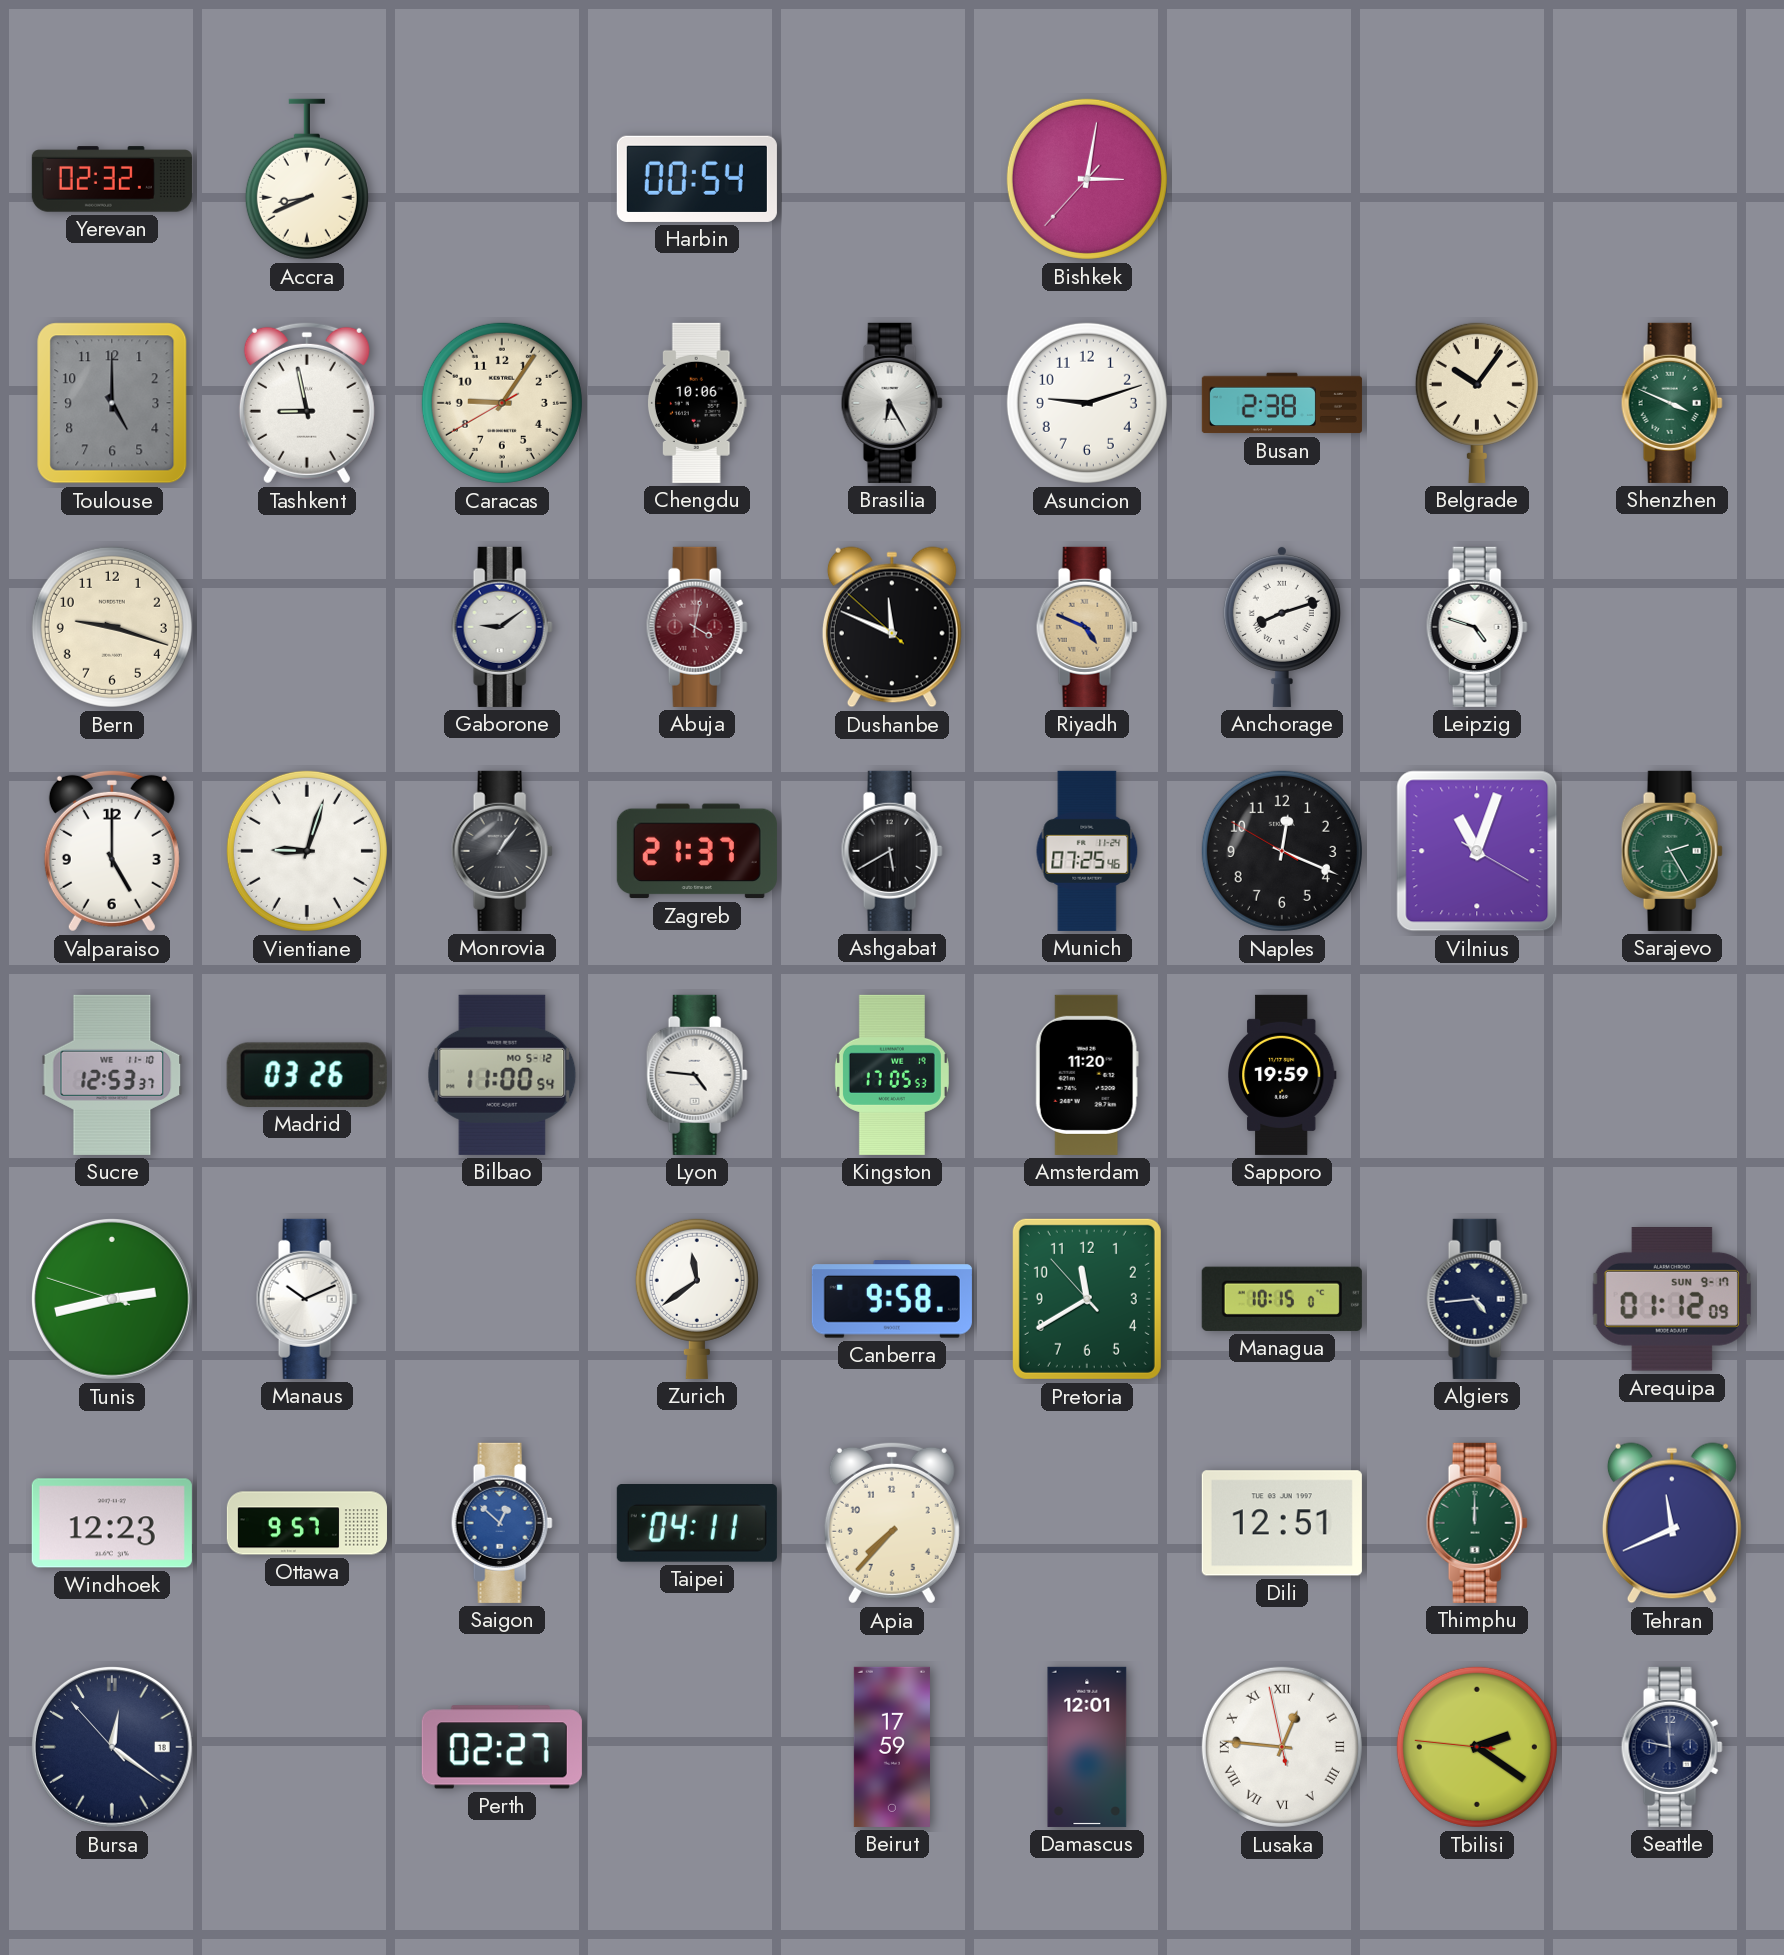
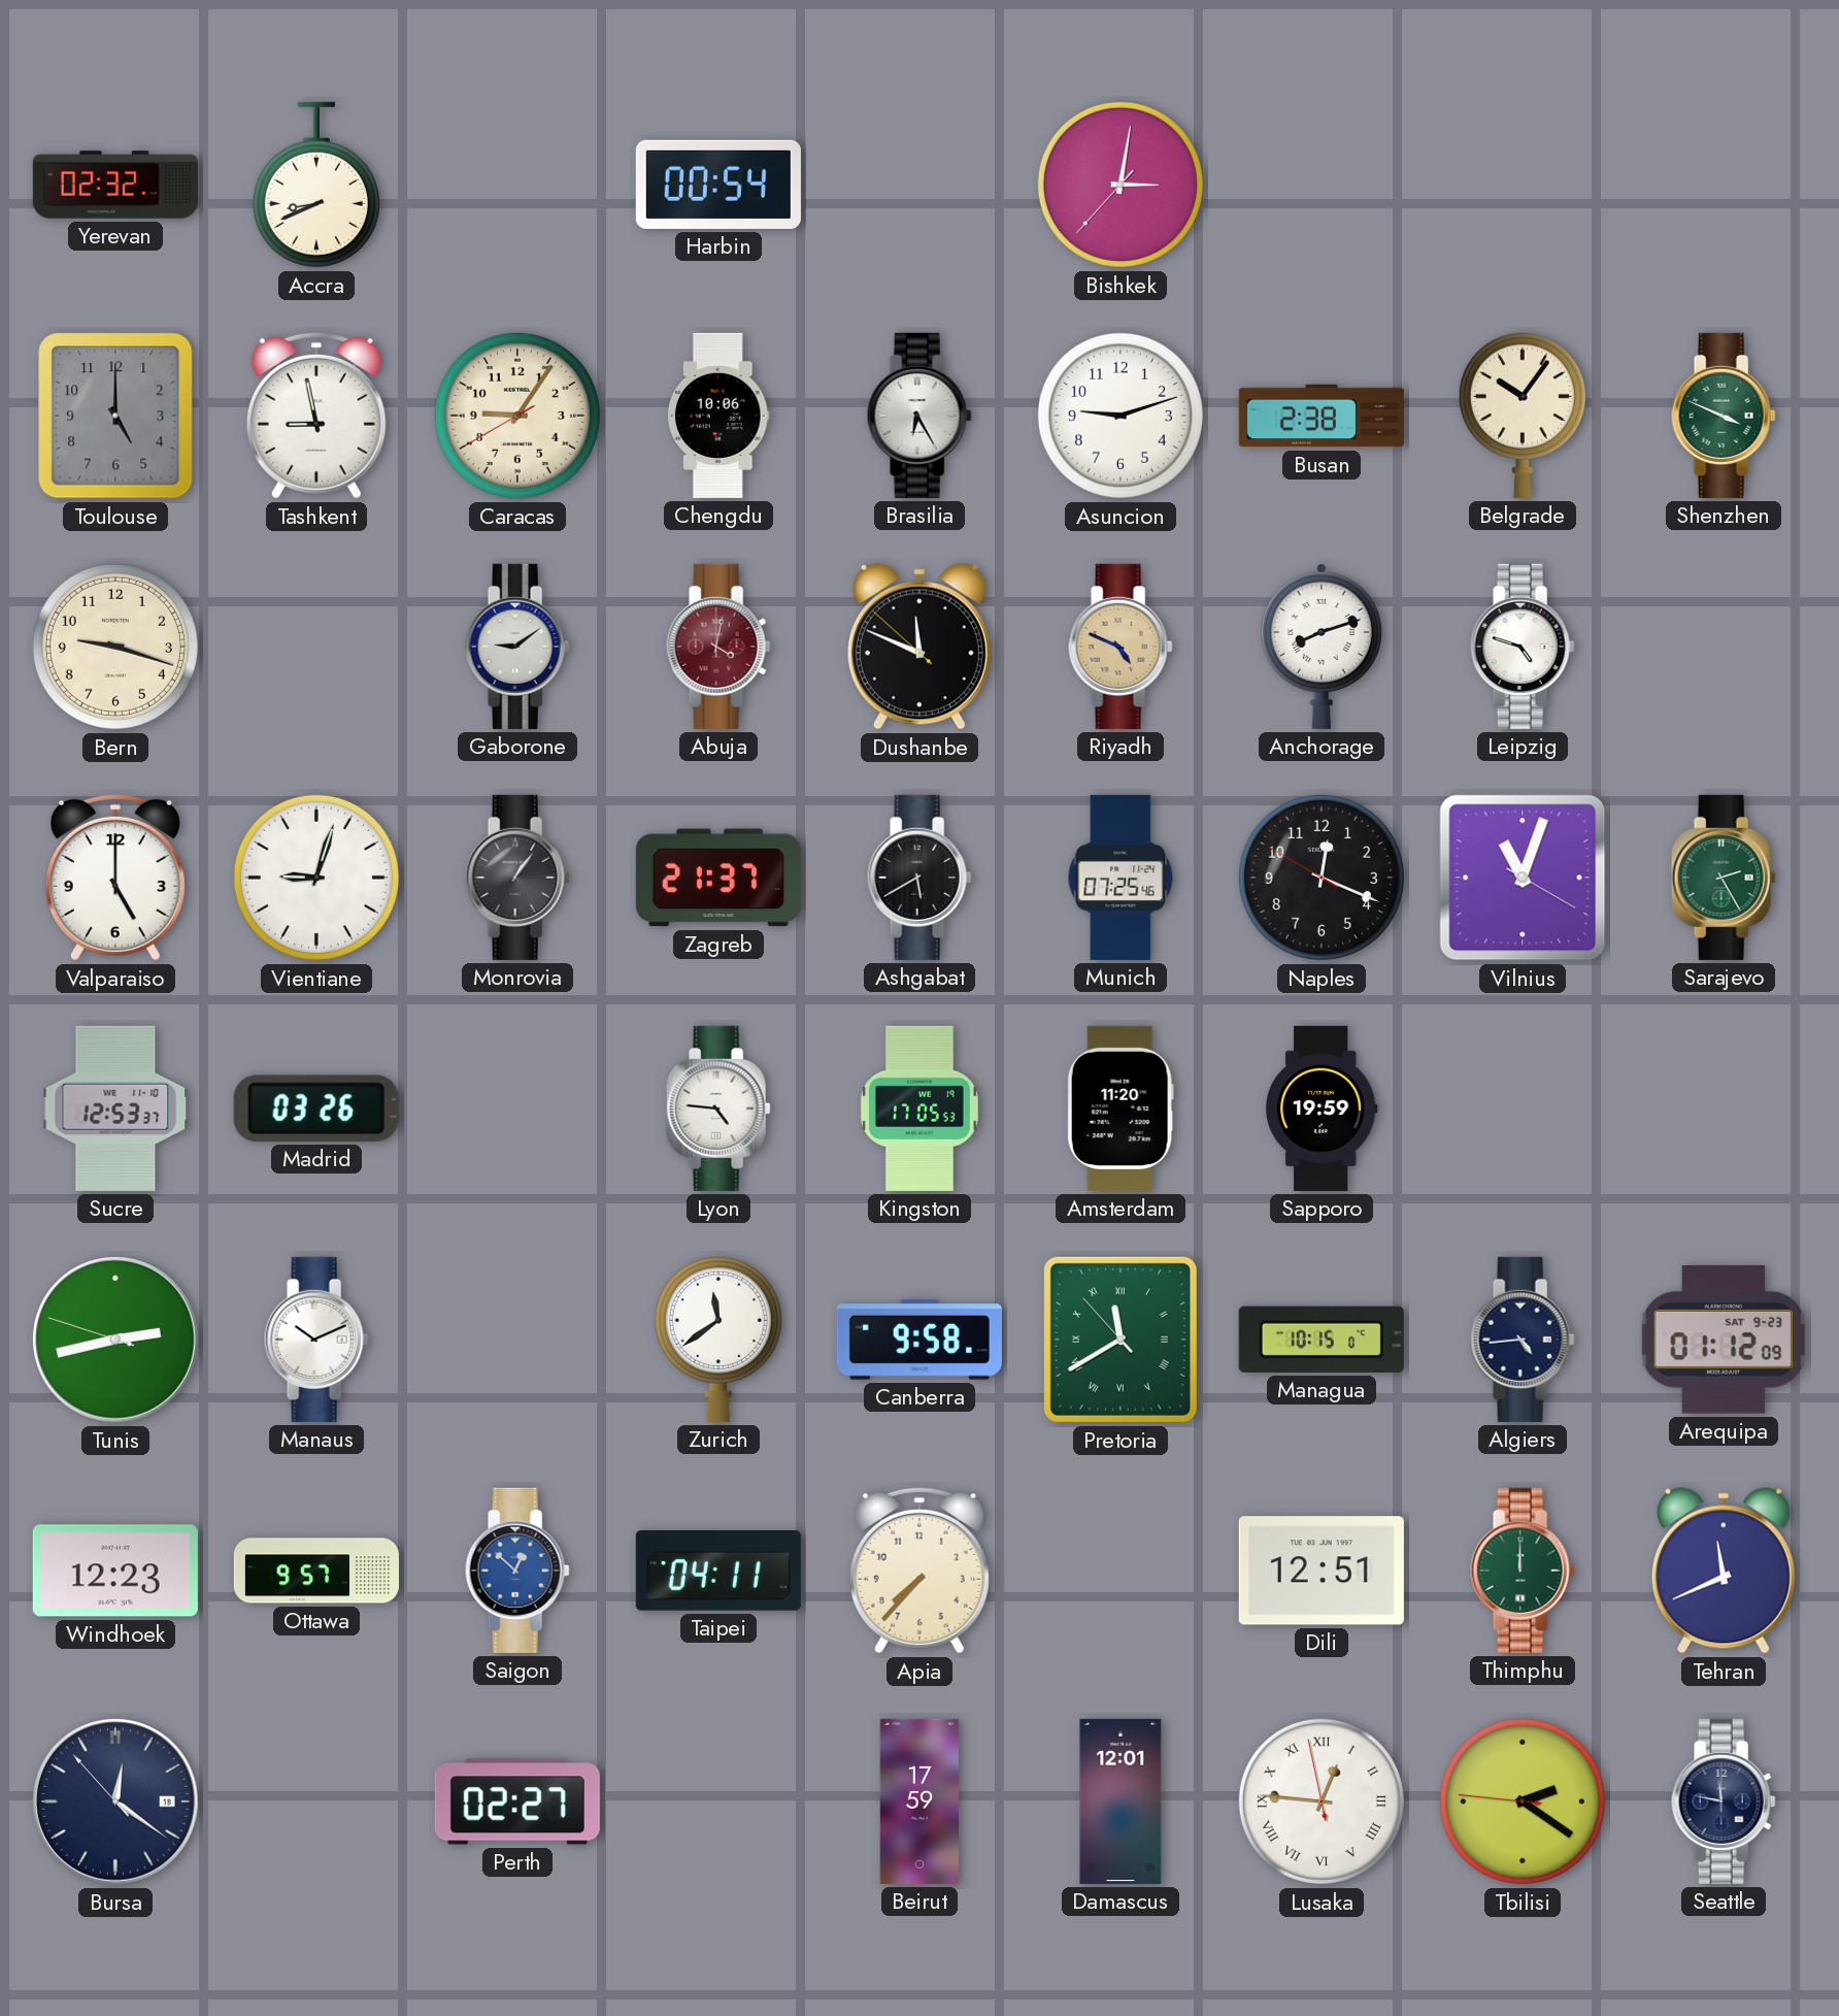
Bilbao: 11:00 -> none
Pretoria numerals: Arabic -> Roman
Arequipa date: SUN 9-17 -> SAT 9-23
